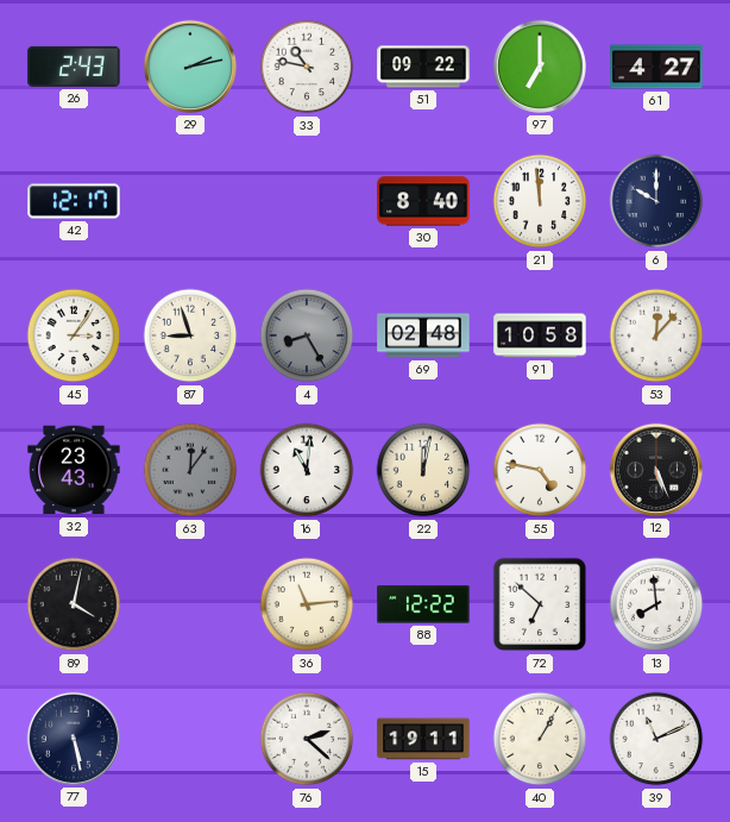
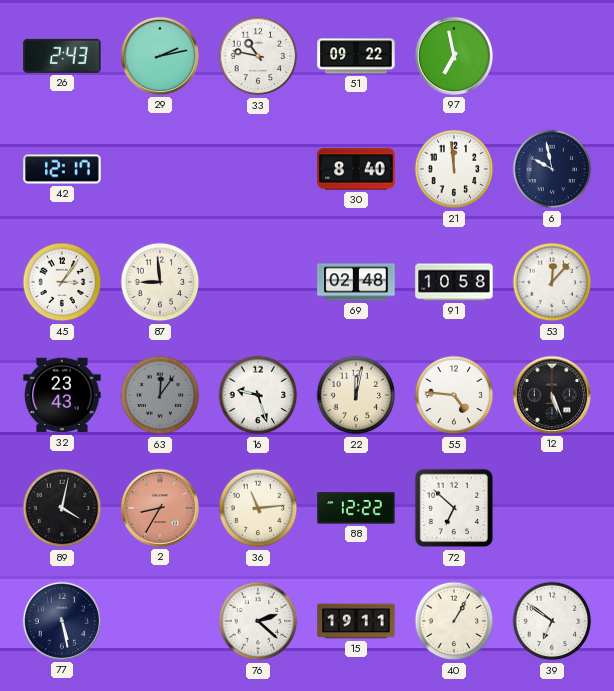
97: 7:00 -> 6:58
61: 4:27 -> none
6: 10:00 -> 9:58
87: 8:57 -> 8:59
4: 8:25 -> none
16: 11:01 -> 9:27
55: 4:47 -> 4:46
2: none -> 8:35
13: 7:59 -> none
39: 11:11 -> 6:51
